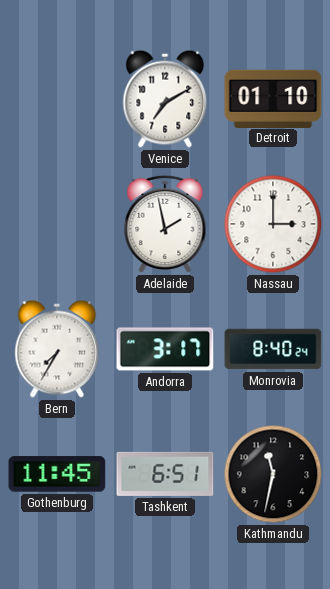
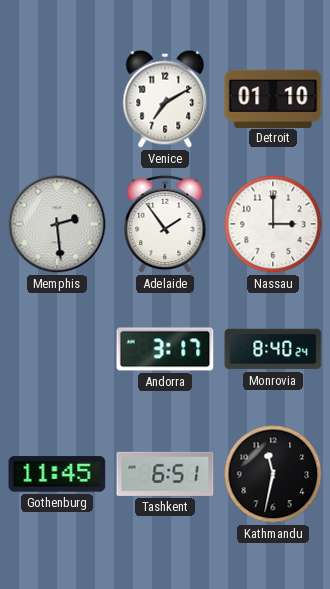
Memphis: none -> 2:29
Adelaide: 1:58 -> 1:54
Bern: 7:35 -> none
